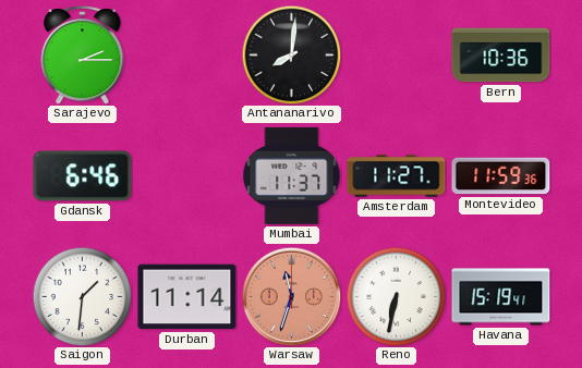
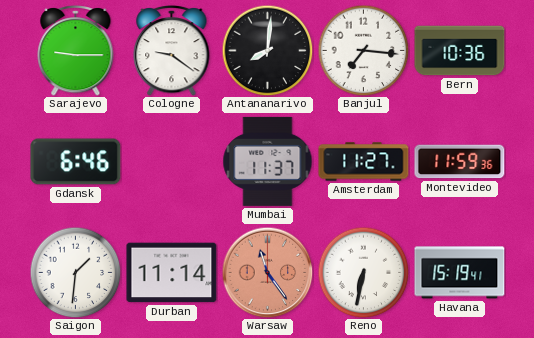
Sarajevo: 2:15 -> 9:15
Cologne: none -> 9:21
Banjul: none -> 7:16
Warsaw: 11:33 -> 11:24
